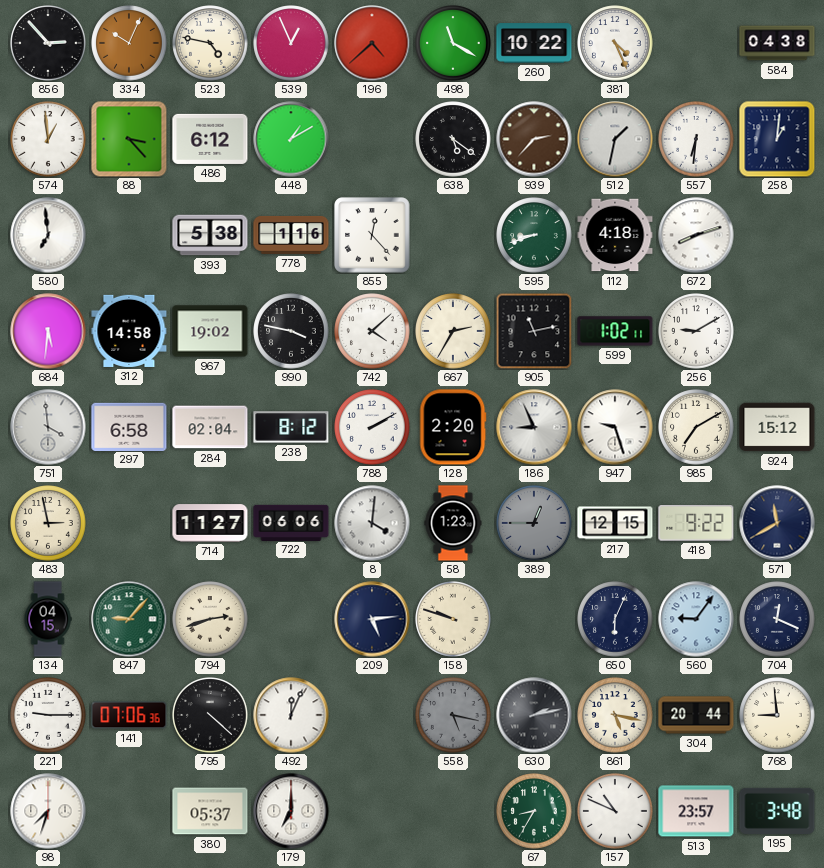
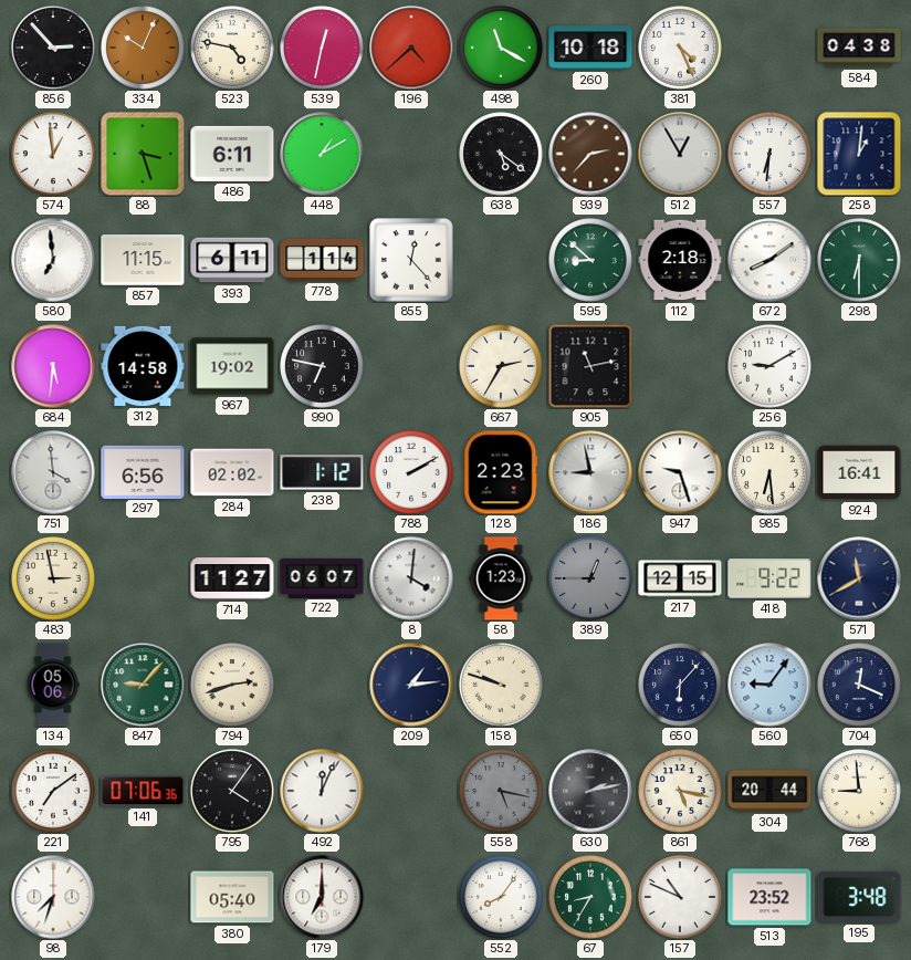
539: 12:56 -> 12:32
260: 10:22 -> 10:18
88: 3:23 -> 3:27
486: 6:12 -> 6:11
512: 1:32 -> 12:55
857: none -> 11:15
393: 5:38 -> 6:11
778: 1:16 -> 1:14
595: 8:42 -> 8:52
112: 4:18 -> 2:18
672: 8:12 -> 8:09
298: none -> 6:30
990: 3:47 -> 6:47
742: 4:08 -> none
599: 1:02 -> none
297: 6:58 -> 6:56
284: 02:04 -> 02:02
238: 8:12 -> 1:12
128: 2:20 -> 2:23
186: 8:56 -> 8:58
985: 7:10 -> 6:29
924: 15:12 -> 16:41
722: 06:06 -> 06:07
134: 04:15 -> 05:06
209: 5:14 -> 1:14
650: 6:04 -> 6:07
221: 9:15 -> 7:09
795: 4:22 -> 4:06
380: 05:37 -> 05:40
552: none -> 8:06
513: 23:57 -> 23:52
